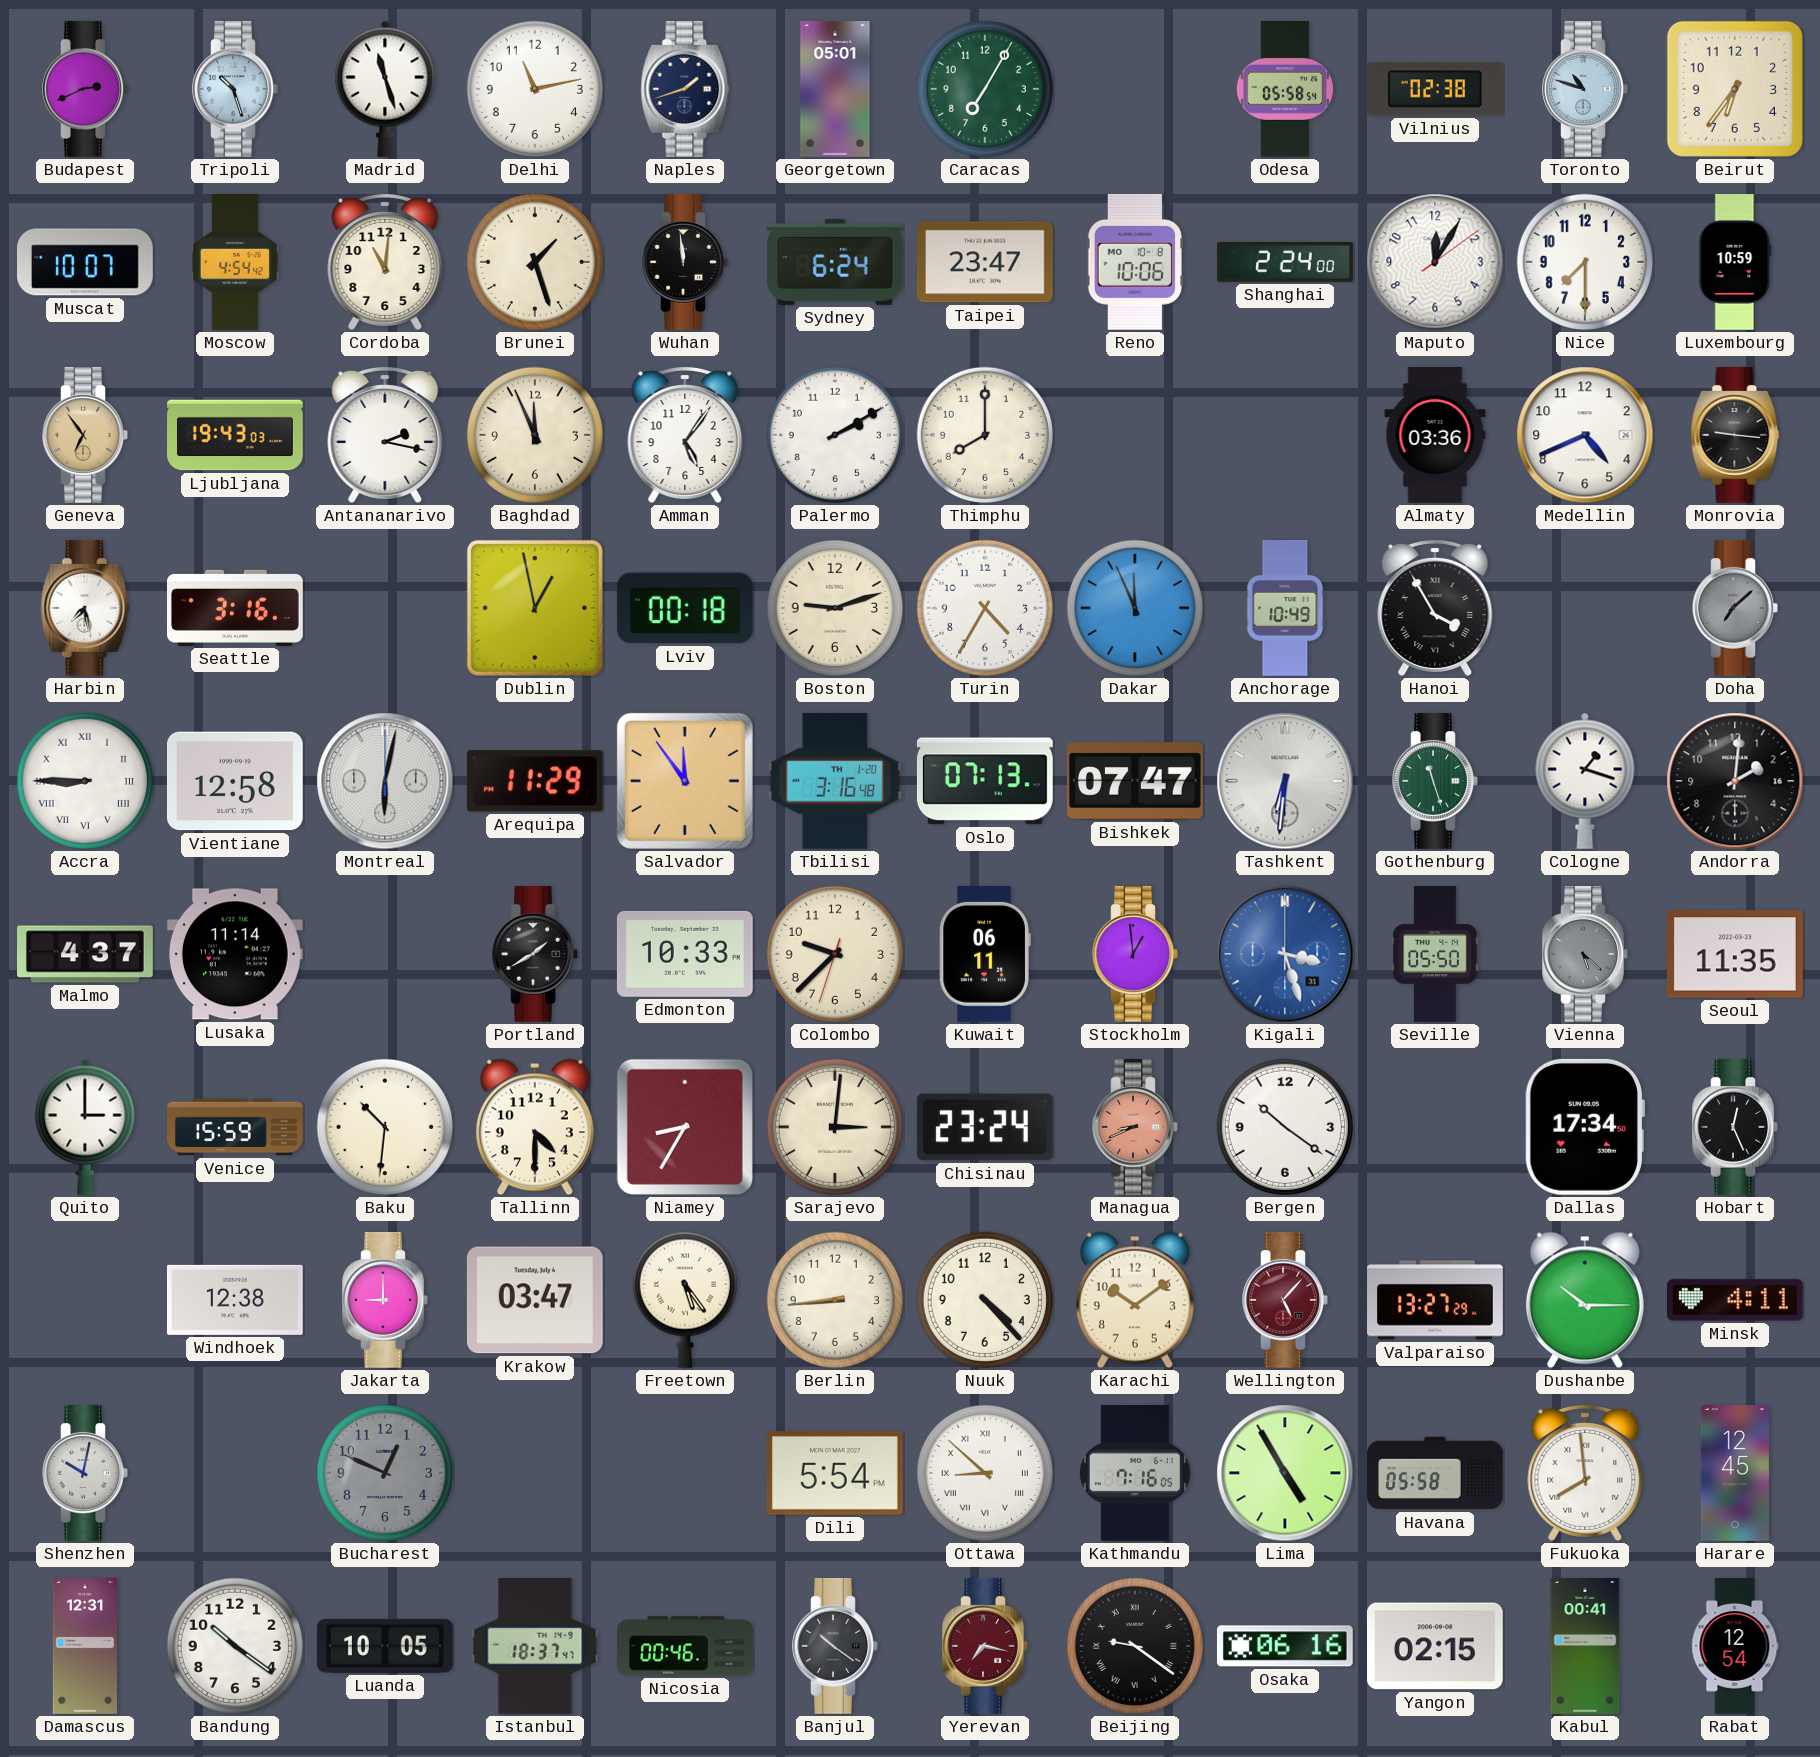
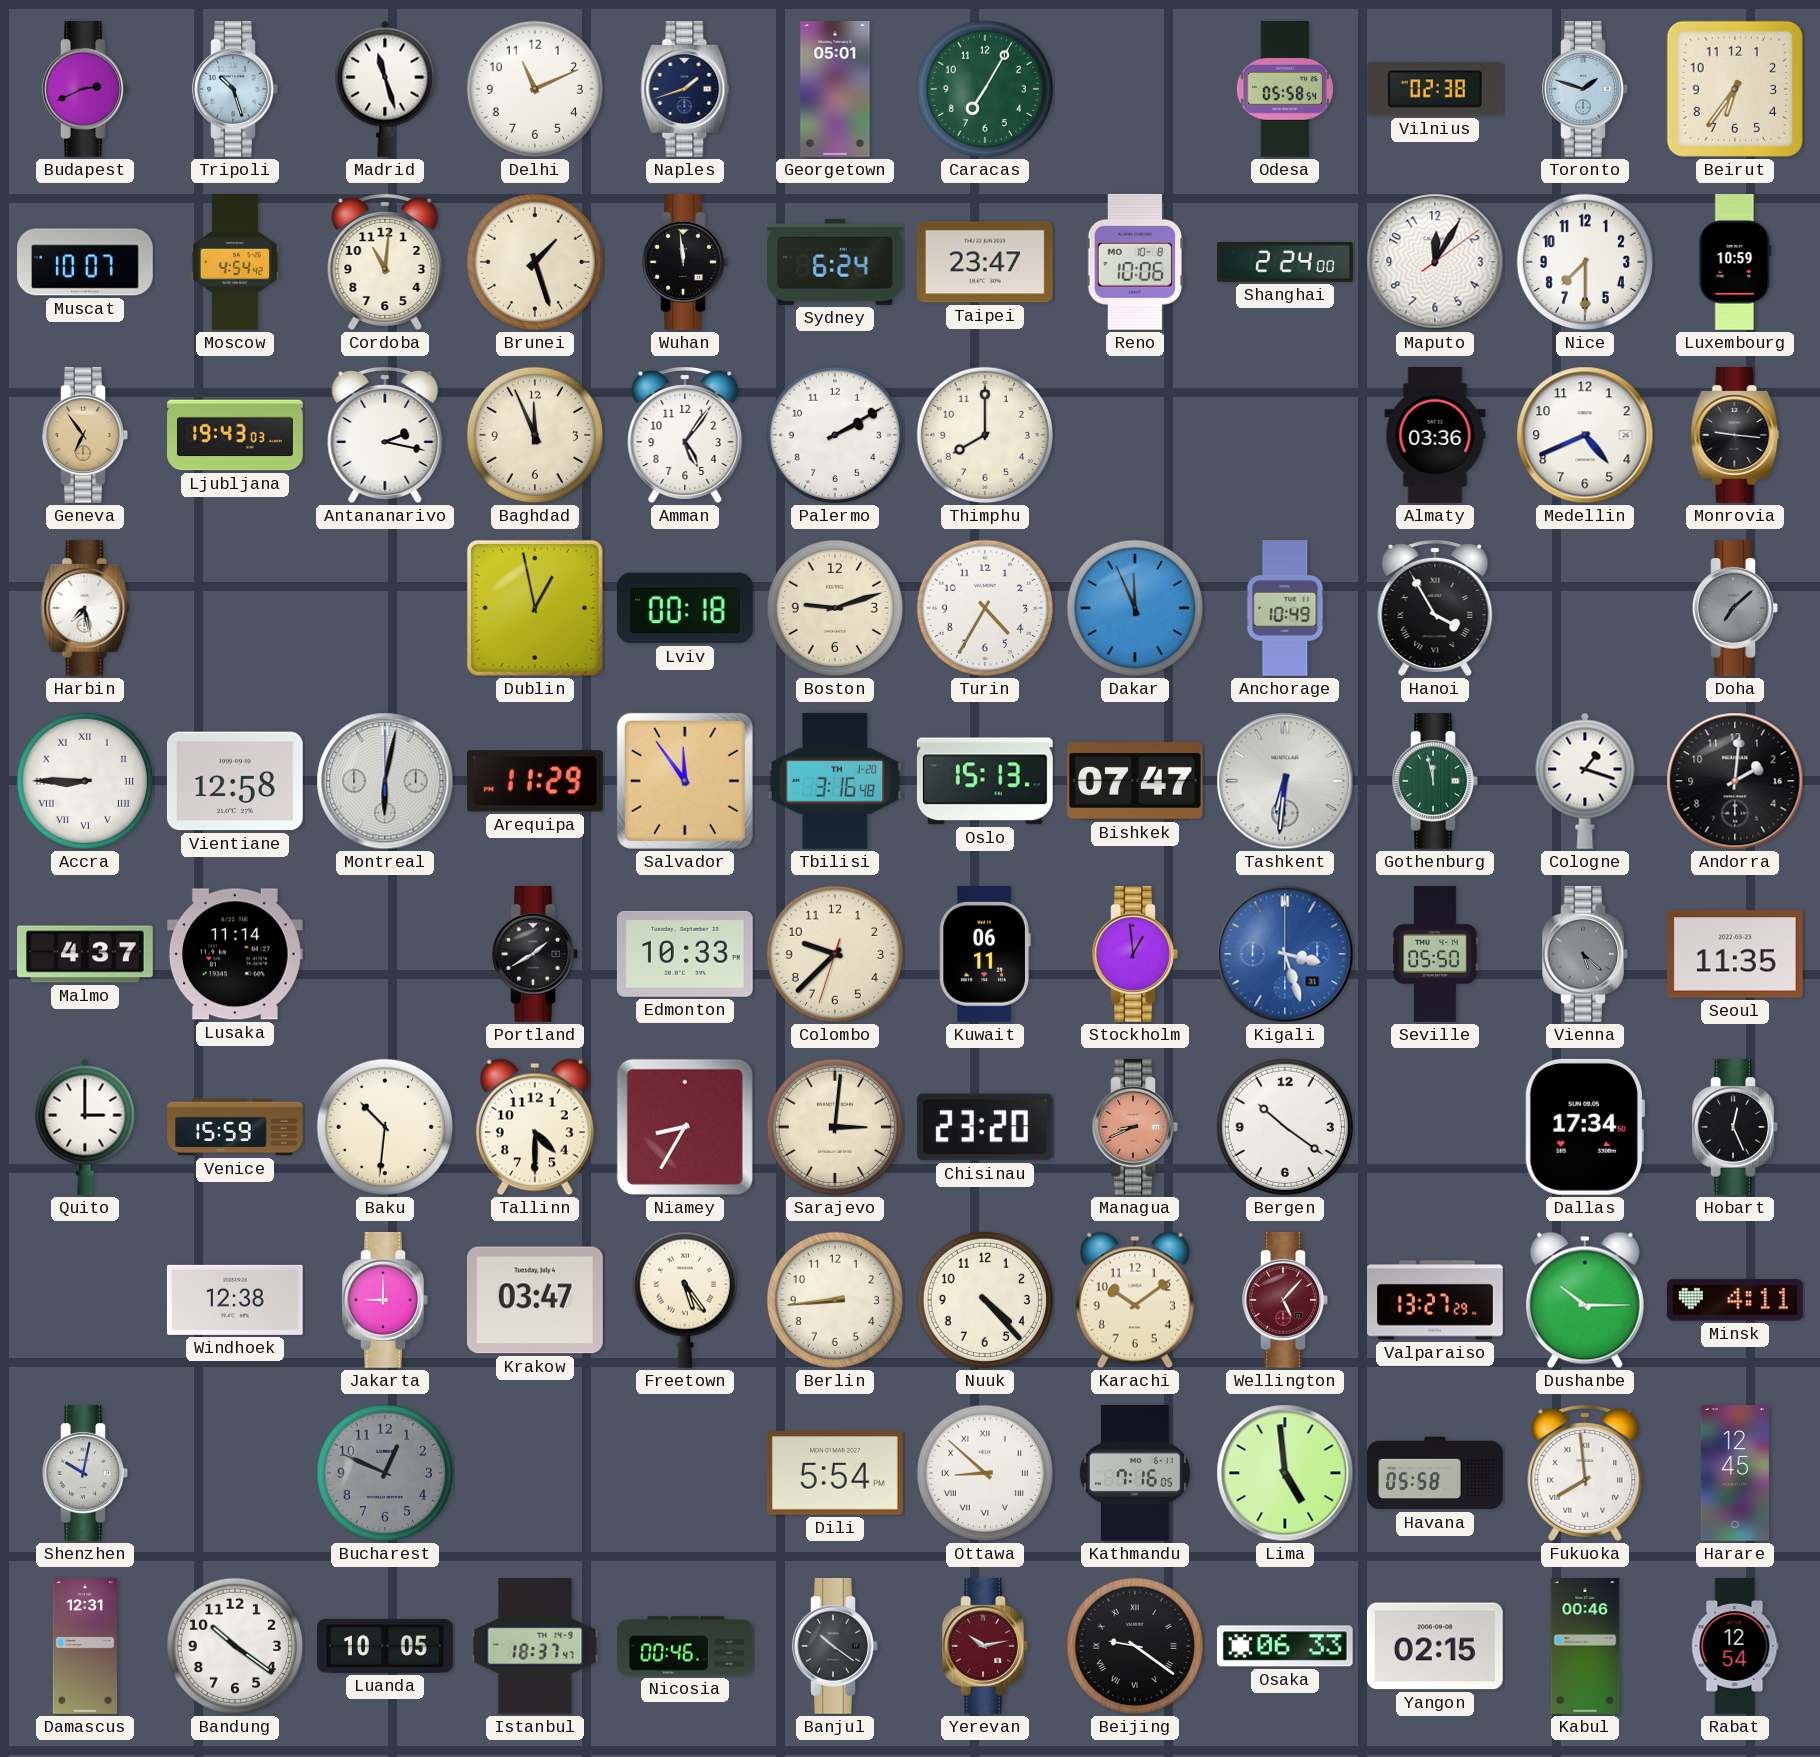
Delhi: 11:13 -> 11:11
Toronto: 10:48 -> 1:48
Seattle: 3:16 -> none
Oslo: 07:13 -> 15:13
Gothenburg: 11:27 -> 11:58
Chisinau: 23:24 -> 23:20
Lima: 4:55 -> 4:59
Yerevan: 7:17 -> 10:13
Osaka: 06:16 -> 06:33
Kabul: 00:41 -> 00:46
